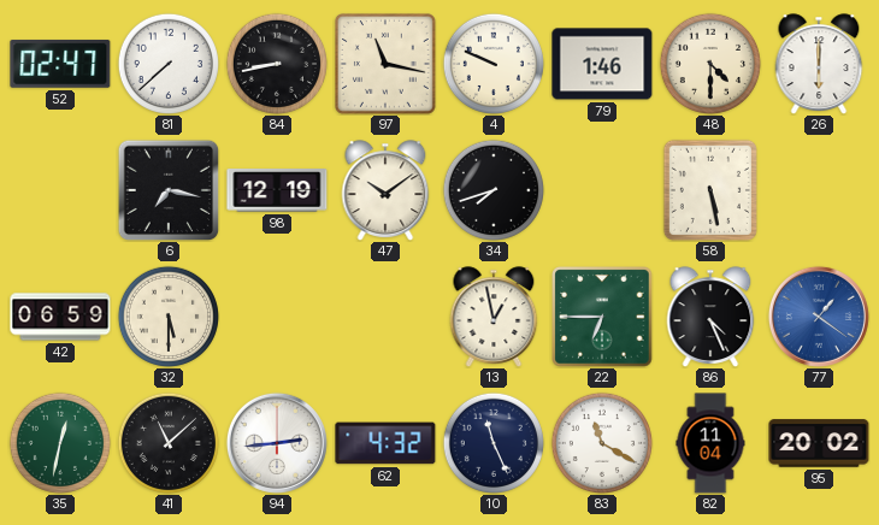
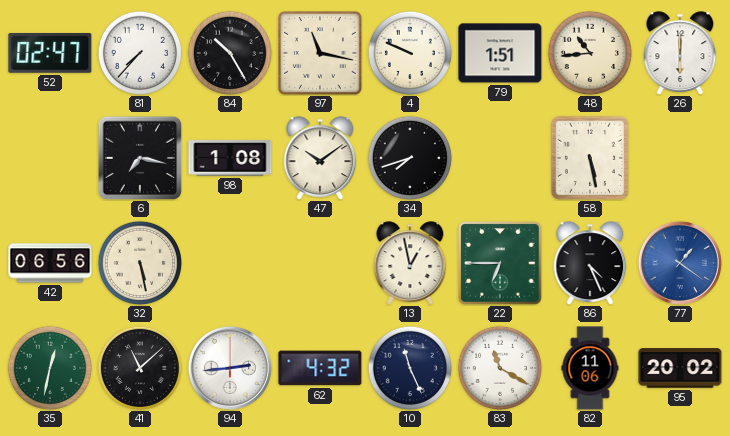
81: 7:38 -> 7:37
84: 8:43 -> 10:25
79: 1:46 -> 1:51
48: 4:30 -> 10:44
98: 12:19 -> 1:08
42: 06:59 -> 06:56
32: 5:30 -> 5:28
82: 11:04 -> 11:06
